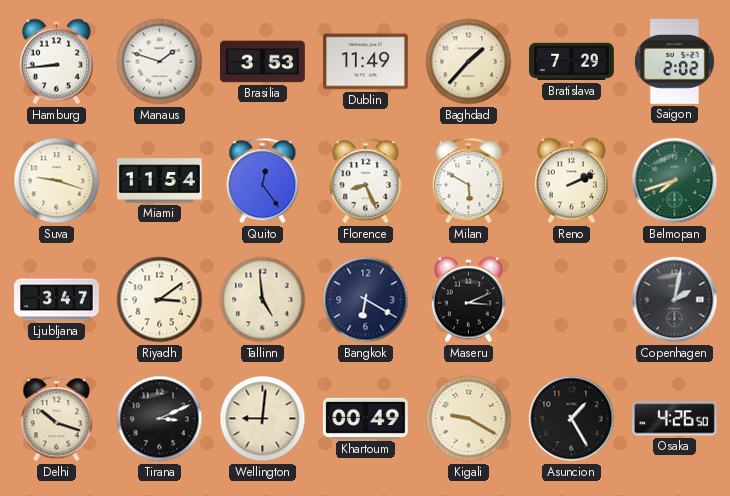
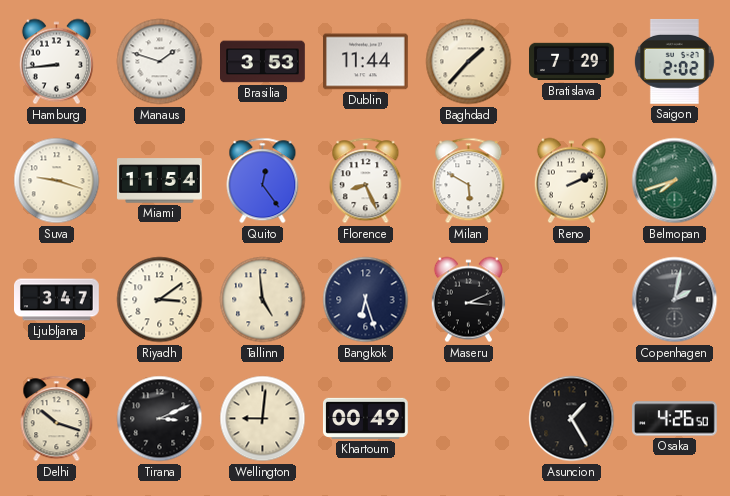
Dublin: 11:49 -> 11:44
Bangkok: 6:20 -> 6:27
Kigali: 9:20 -> none
